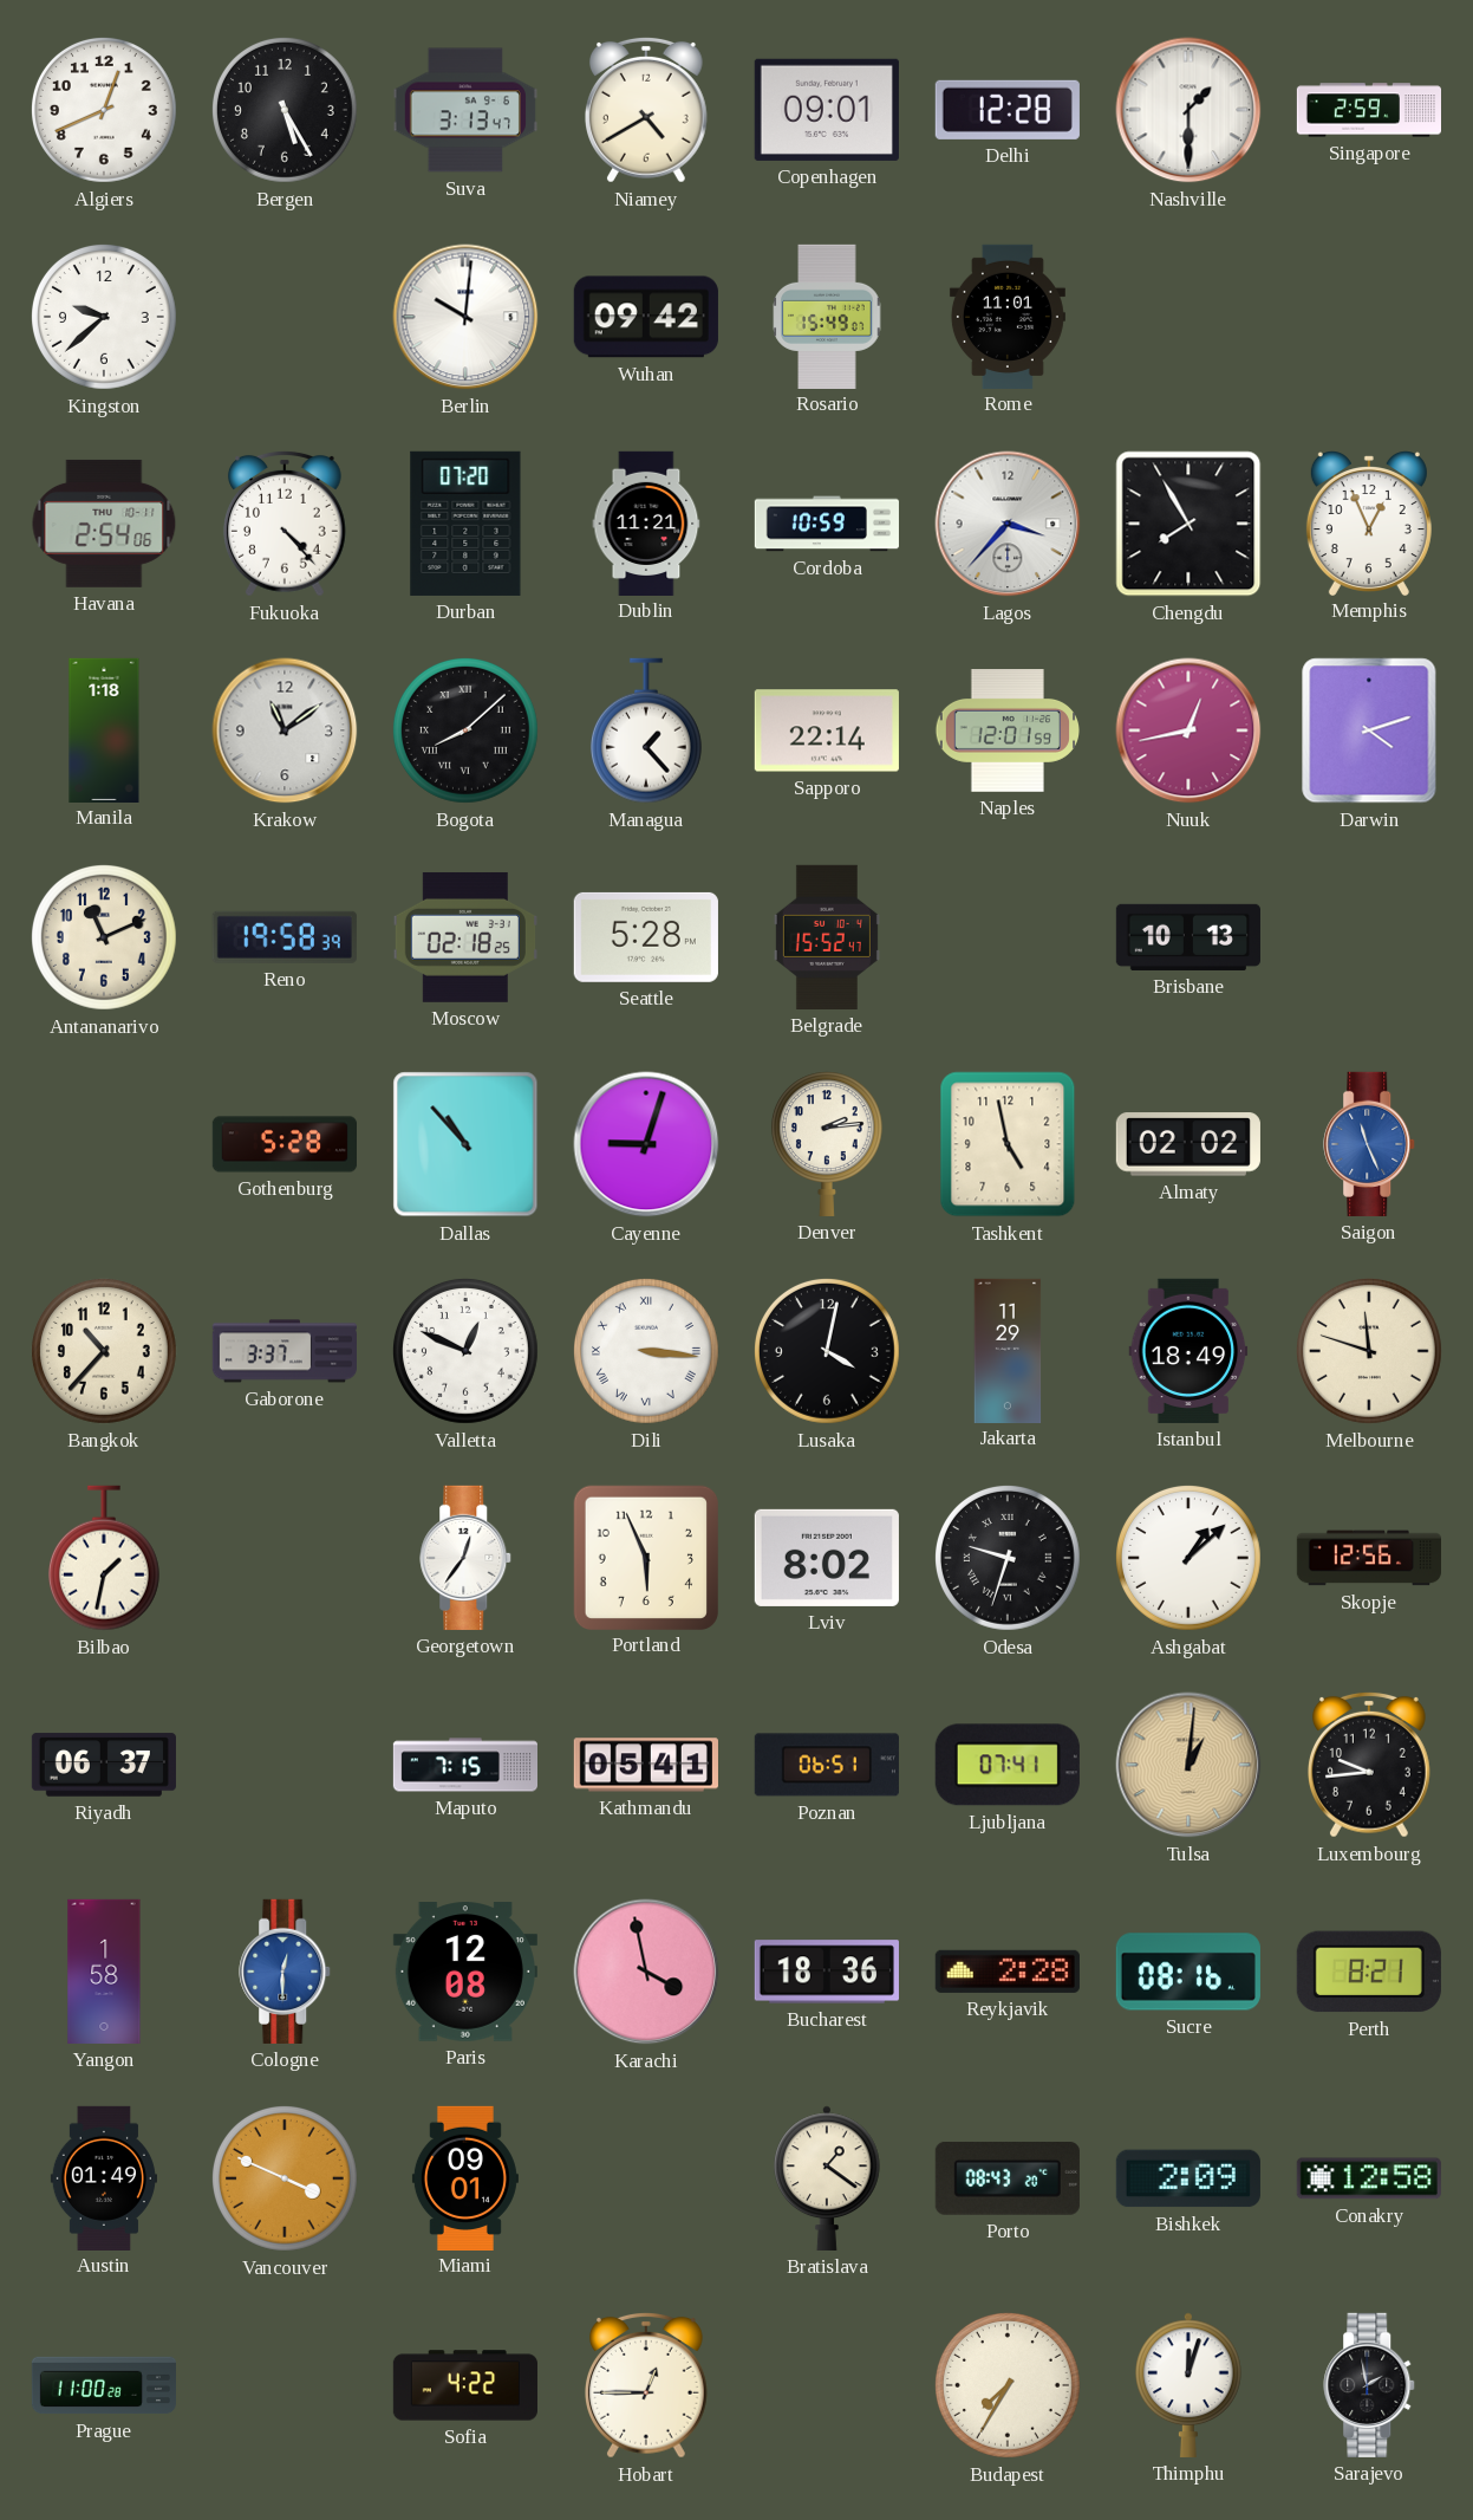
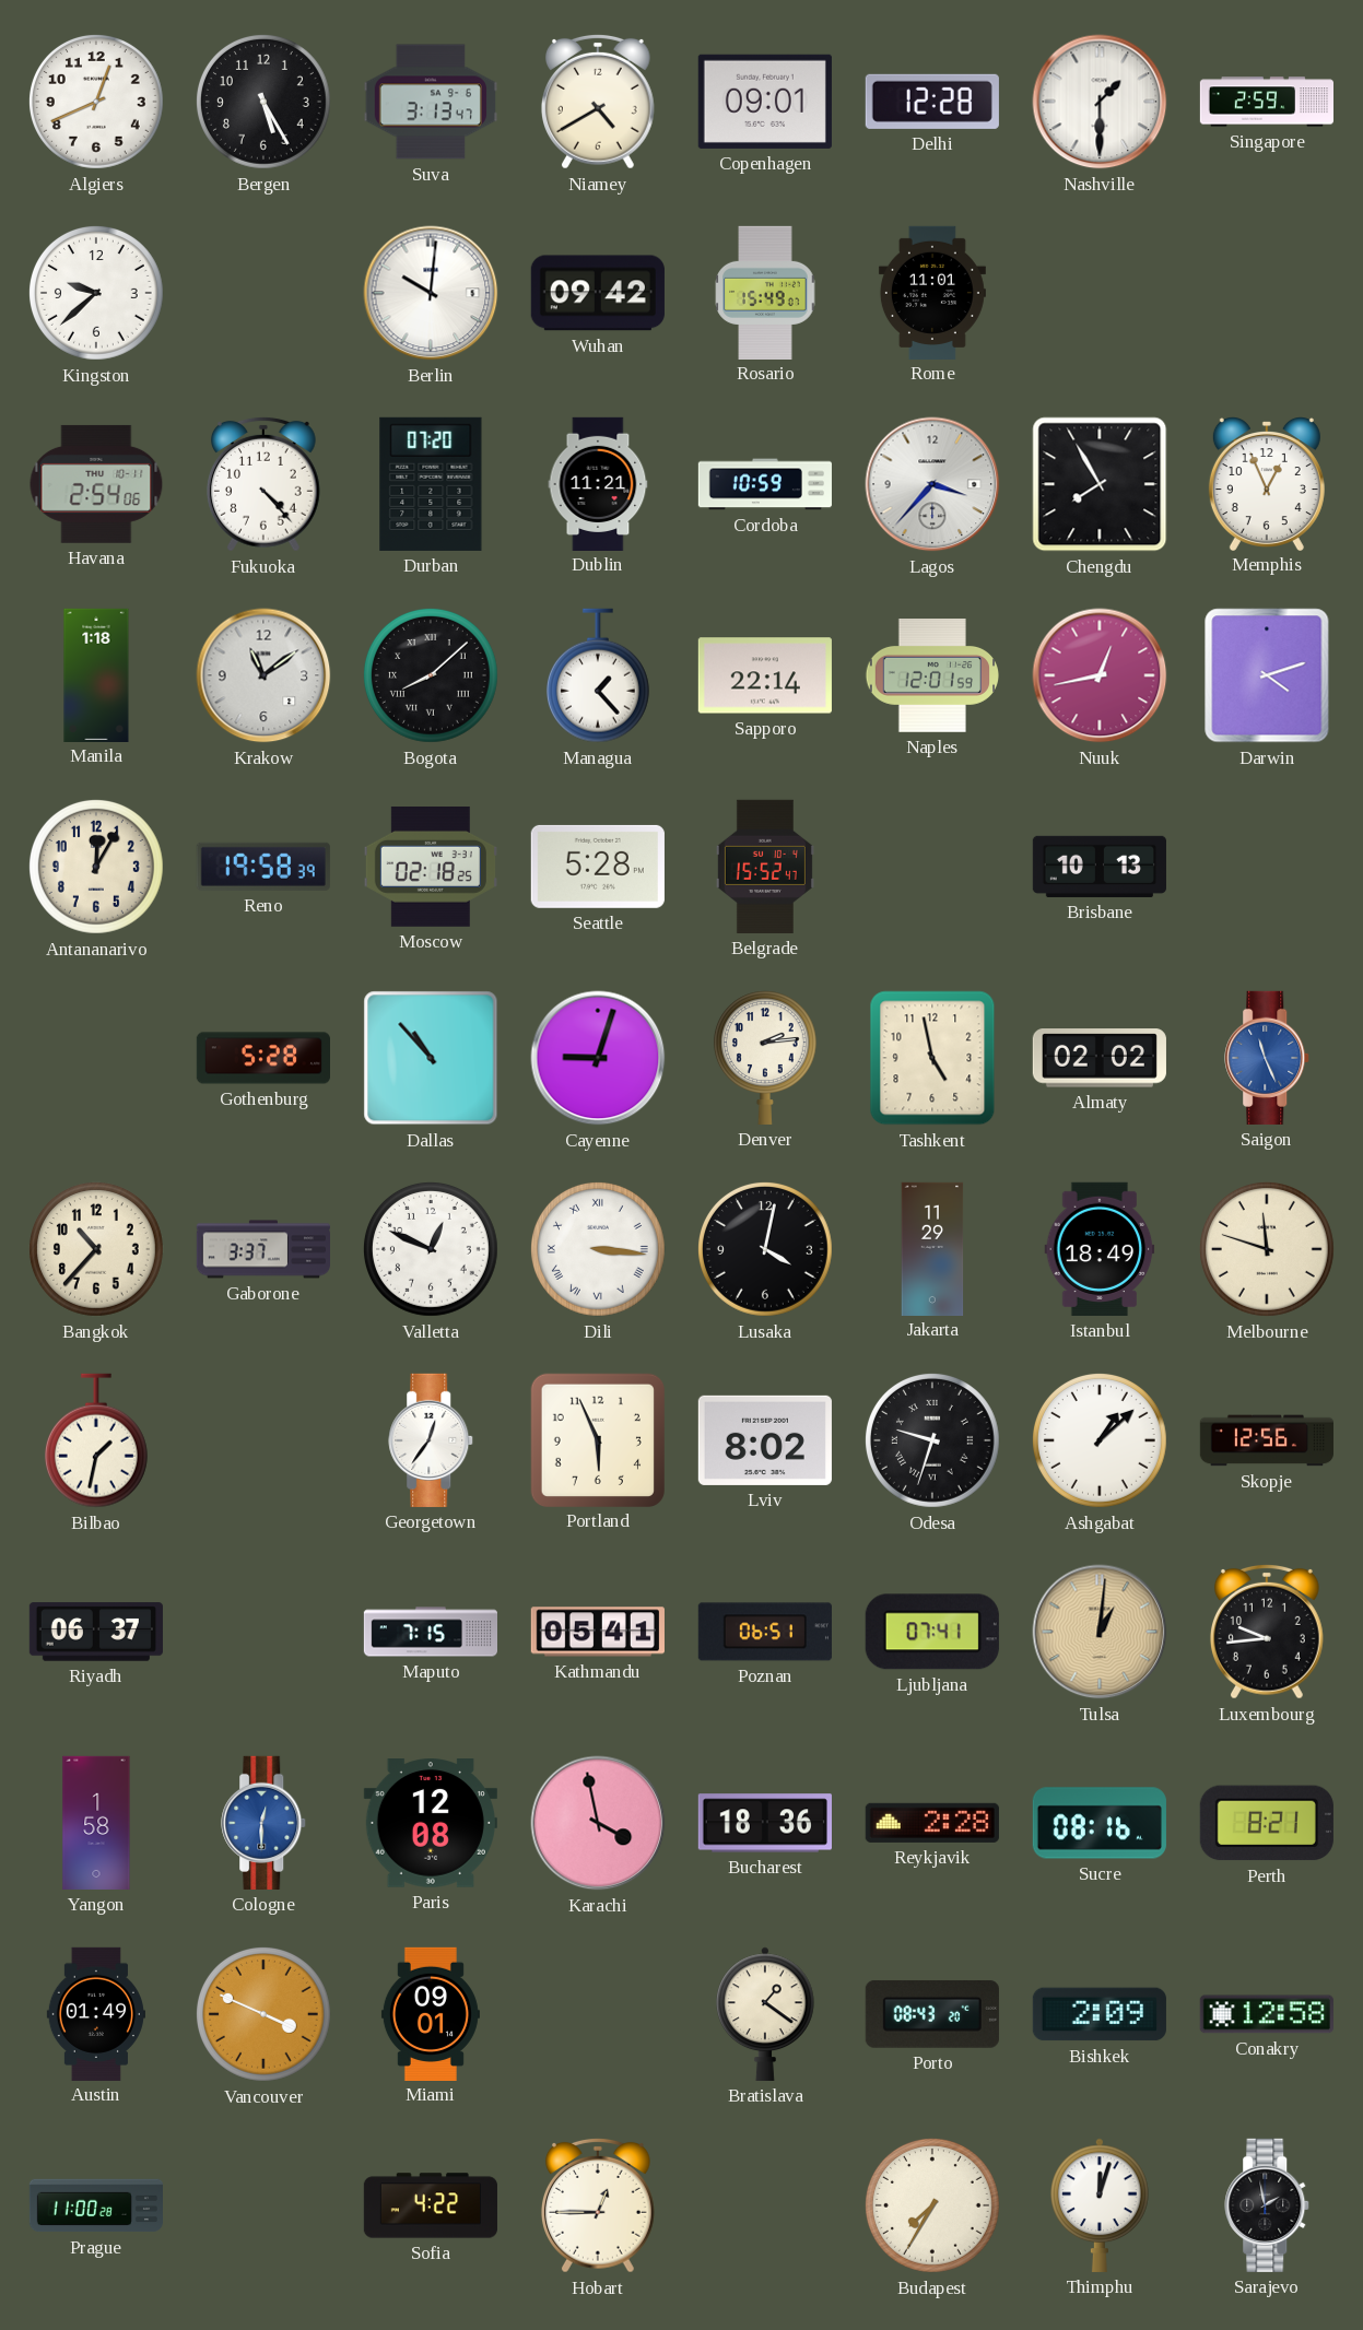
Antananarivo: 11:11 -> 12:05
